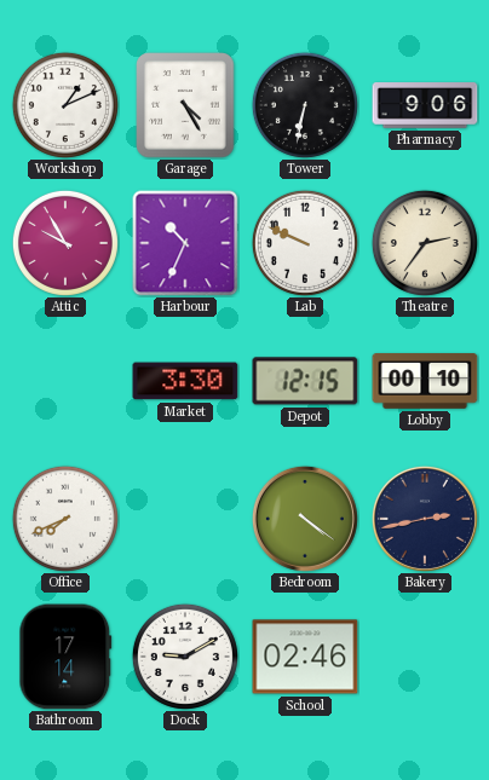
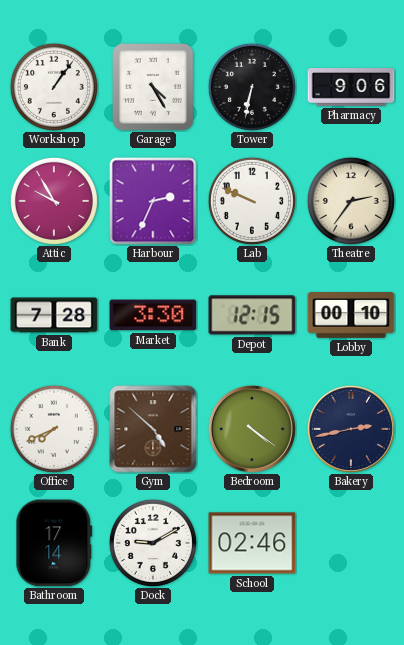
Workshop: 1:11 -> 1:06
Harbour: 10:34 -> 2:34
Bank: none -> 7:28
Gym: none -> 4:52
